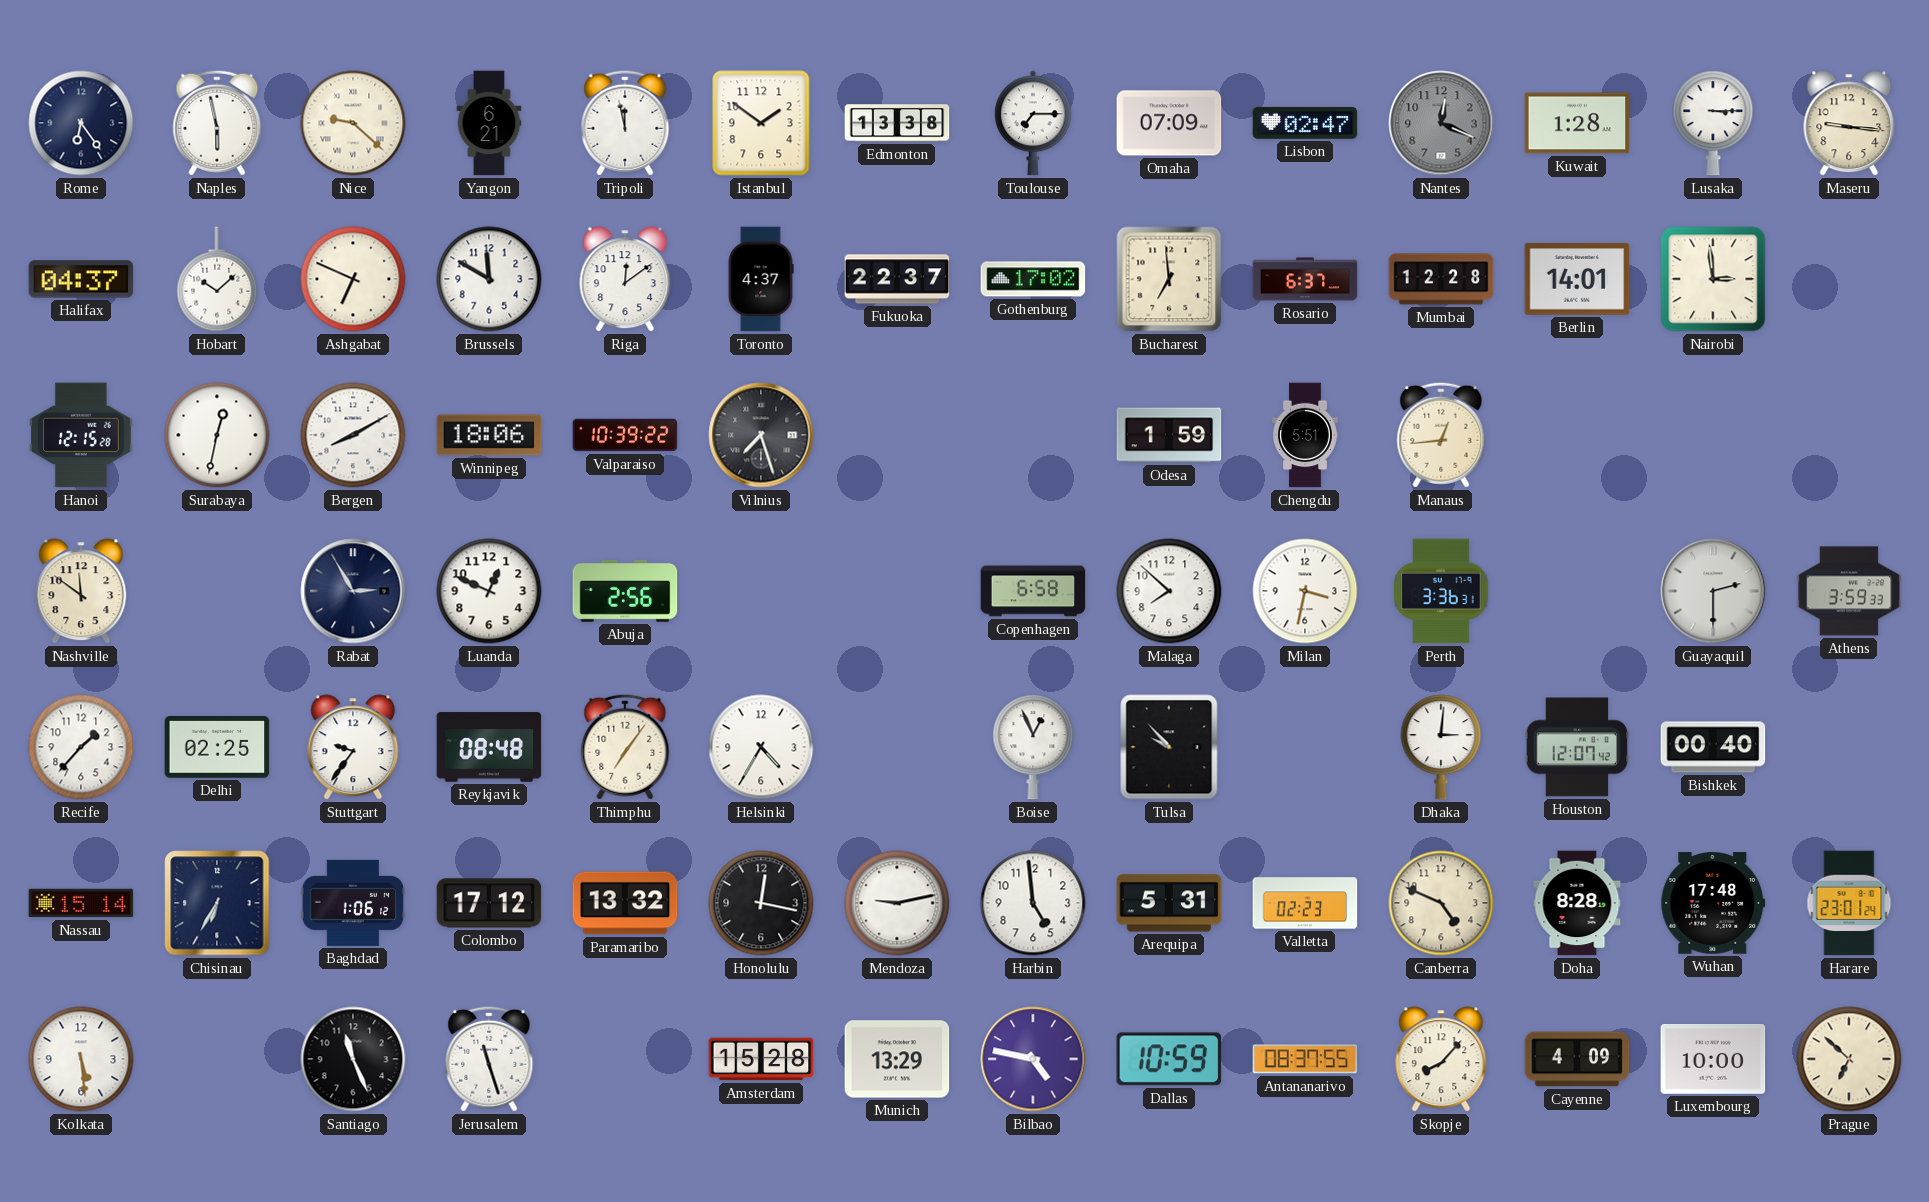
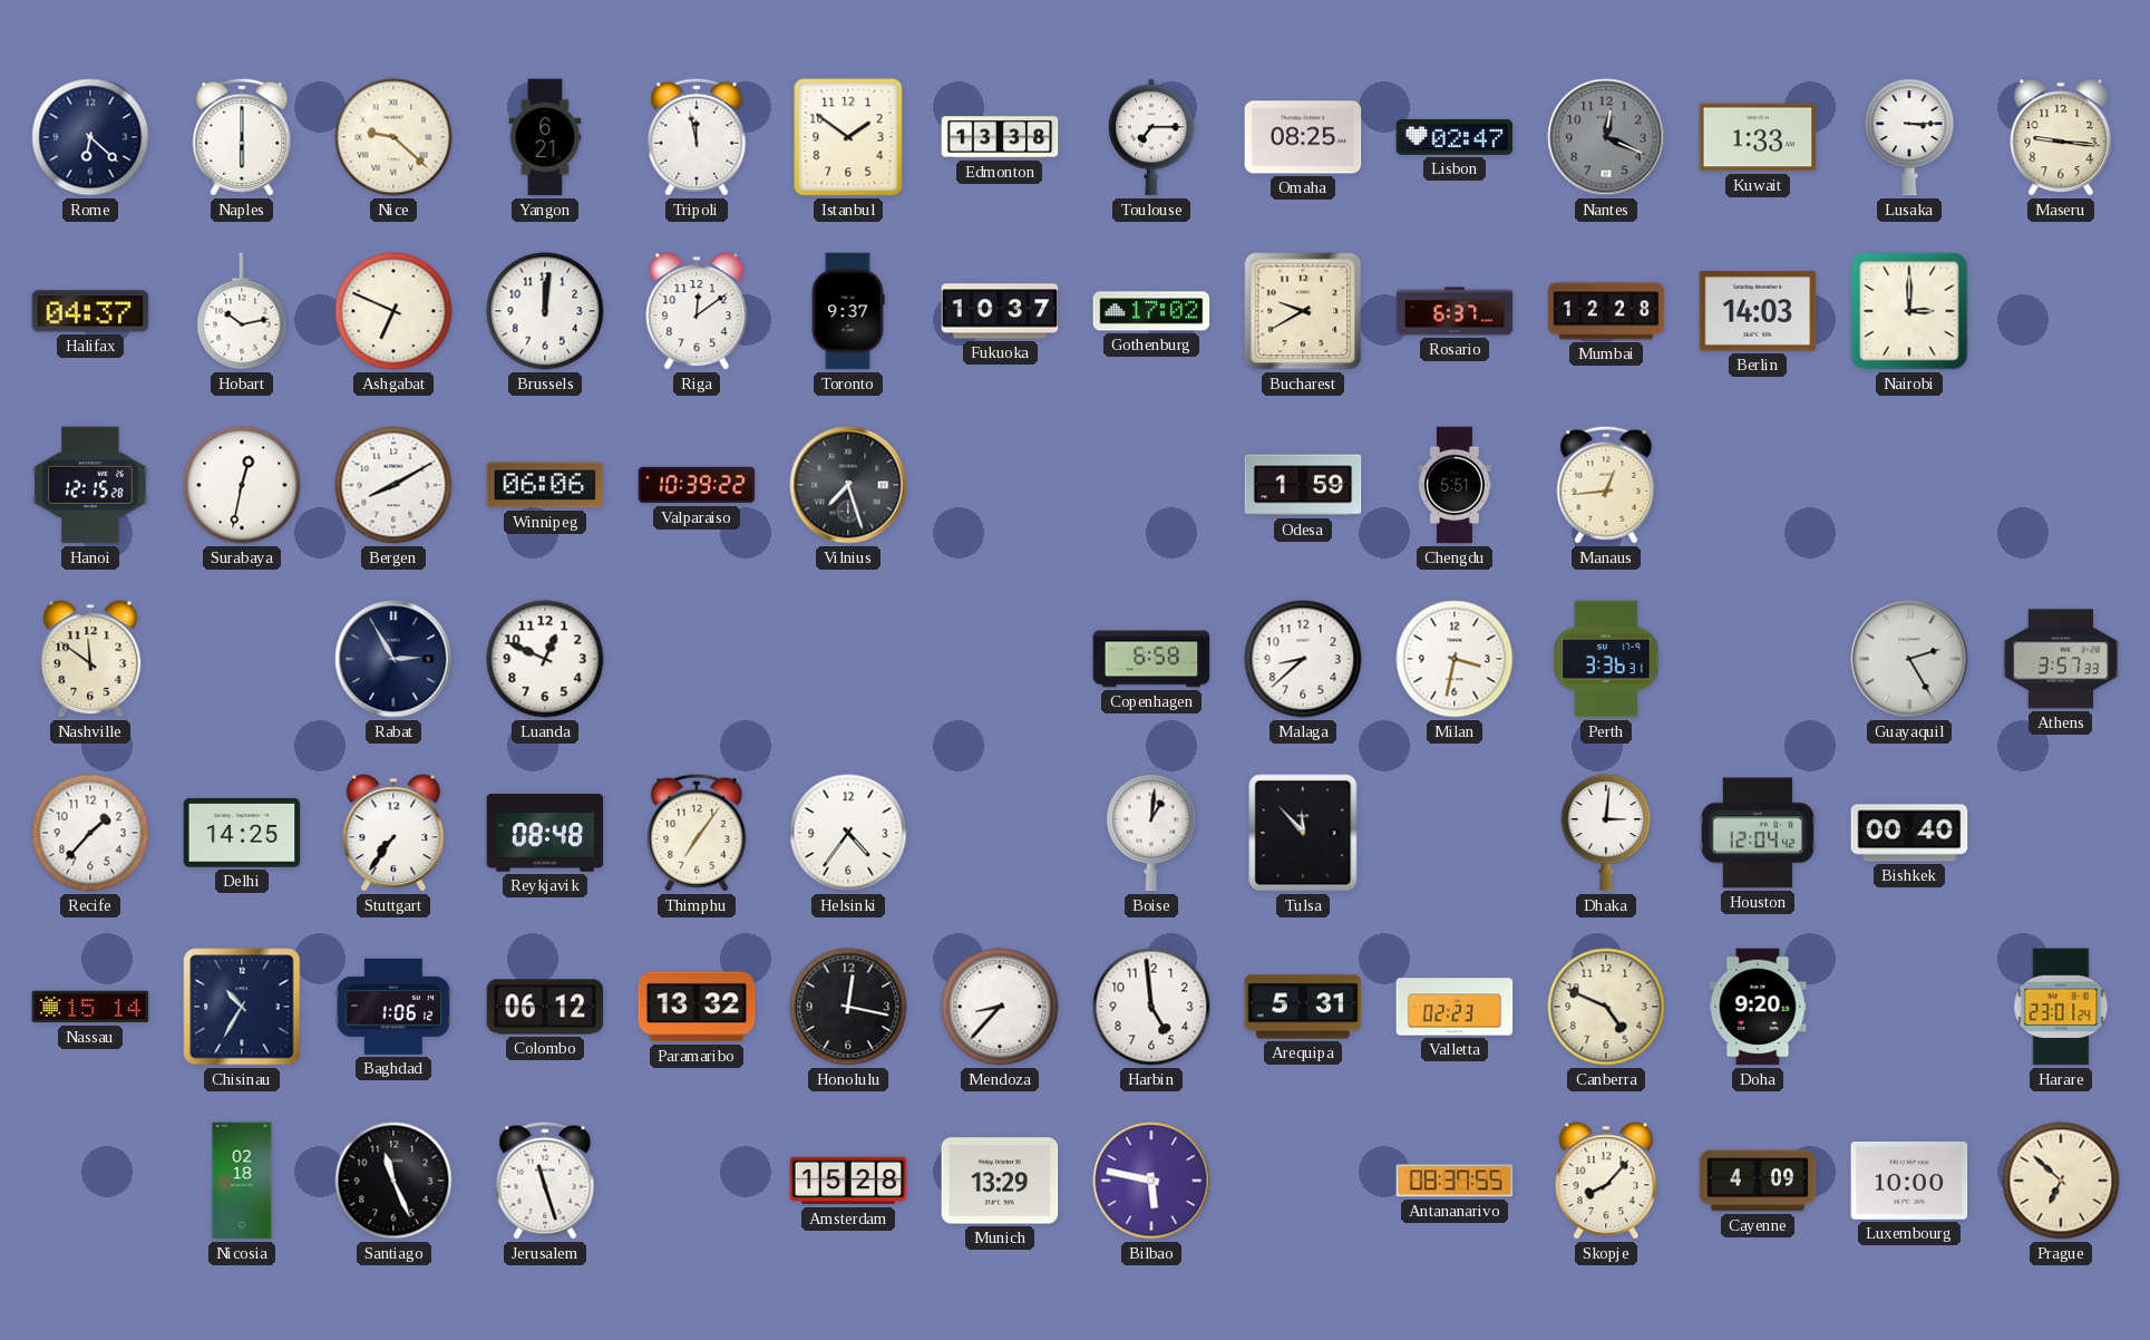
Rome: 6:24 -> 6:22
Naples: 5:58 -> 6:00
Omaha: 07:09 -> 08:25
Kuwait: 1:28 -> 1:33
Hobart: 10:08 -> 10:13
Brussels: 11:50 -> 12:01
Toronto: 4:37 -> 9:37
Fukuoka: 22:37 -> 10:37
Bucharest: 6:59 -> 9:40
Berlin: 14:01 -> 14:03
Nairobi: 2:59 -> 3:00
Winnipeg: 18:06 -> 06:06
Abuja: 2:56 -> none
Malaga: 7:52 -> 8:38
Guayaquil: 2:30 -> 2:25
Athens: 3:59 -> 3:57
Delhi: 02:25 -> 14:25
Stuttgart: 9:36 -> 7:36
Helsinki: 4:35 -> 4:36
Boise: 12:56 -> 1:01
Tulsa: 9:53 -> 11:53
Houston: 12:07 -> 12:04
Chisinau: 6:35 -> 10:35
Colombo: 17:12 -> 06:12
Mendoza: 9:13 -> 8:37
Doha: 8:28 -> 9:20
Wuhan: 17:48 -> none
Kolkata: 5:29 -> none
Nicosia: none -> 02:18
Bilbao: 4:47 -> 5:47
Dallas: 10:59 -> none
